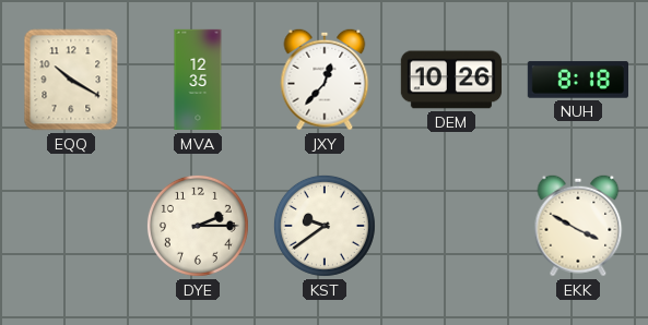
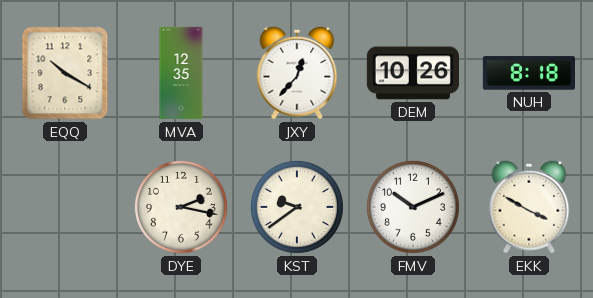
DYE: 2:15 -> 2:17
FMV: none -> 10:11
